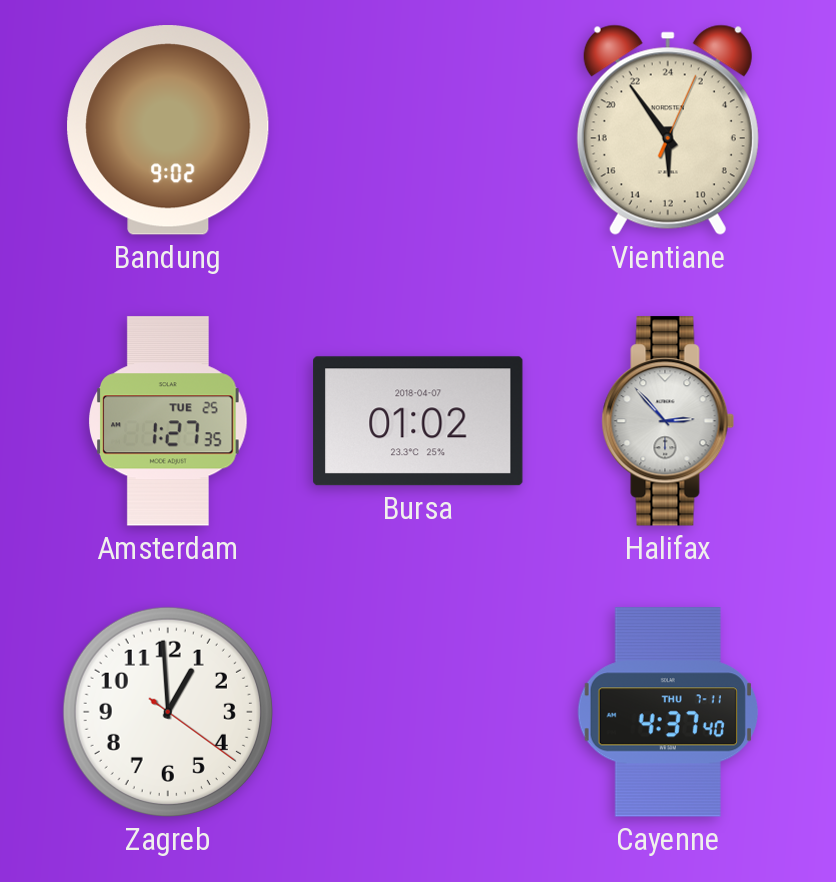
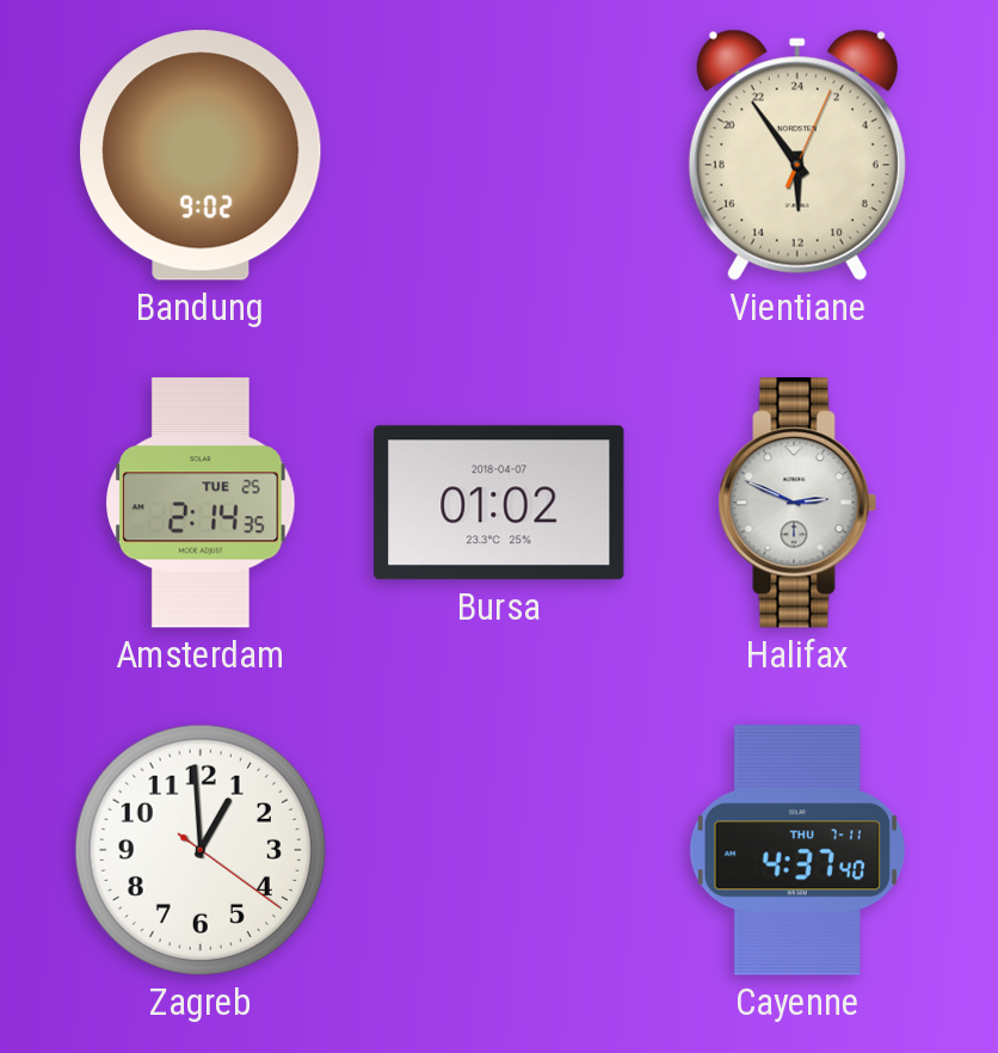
Amsterdam: 1:27 -> 2:14
Halifax: 2:53 -> 2:49
